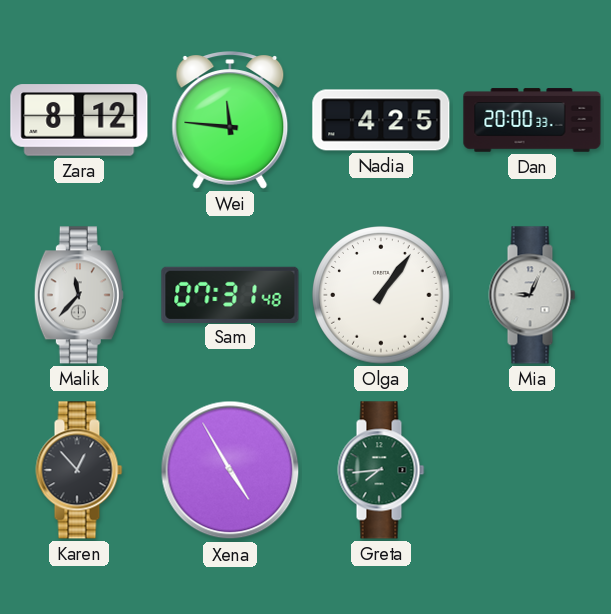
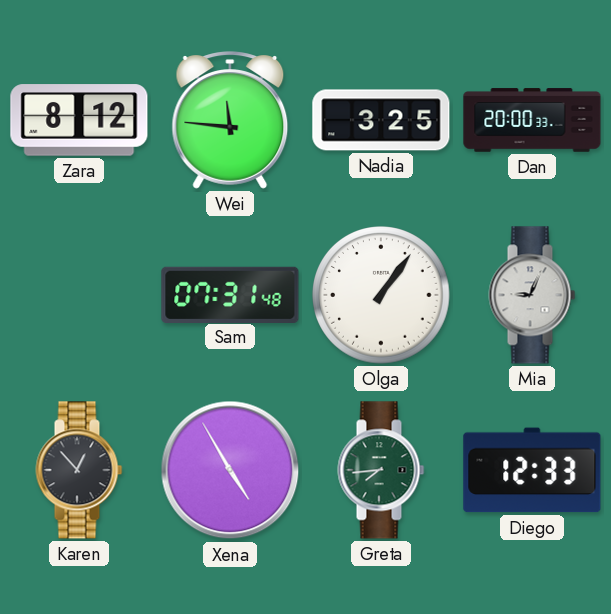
Nadia: 4:25 -> 3:25
Malik: 11:37 -> none
Diego: none -> 12:33
